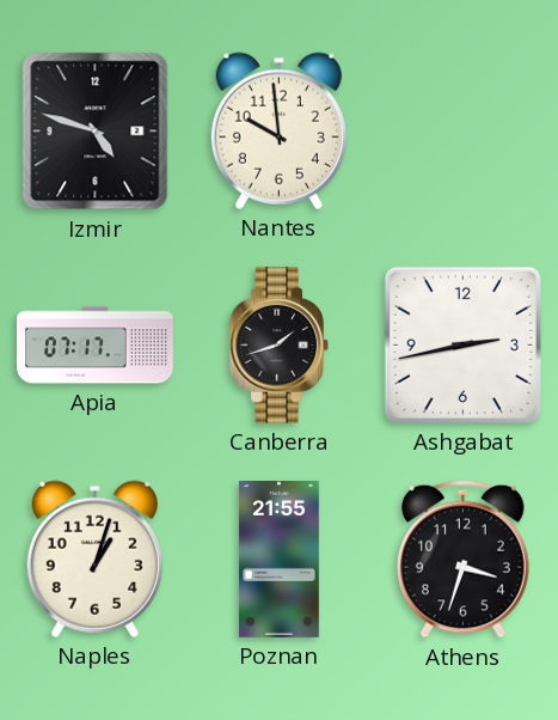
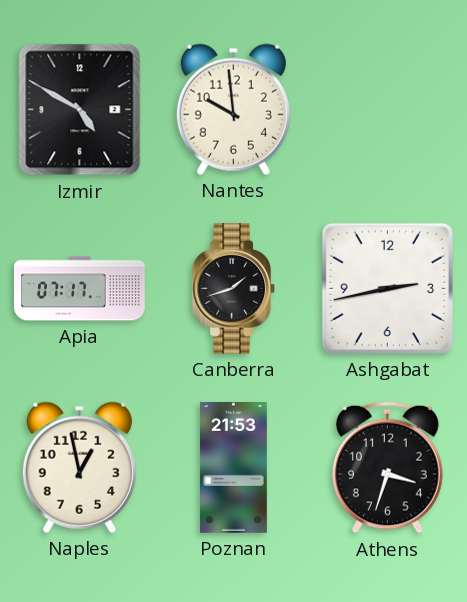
Izmir: 4:48 -> 4:50
Naples: 1:03 -> 12:58
Poznan: 21:55 -> 21:53
